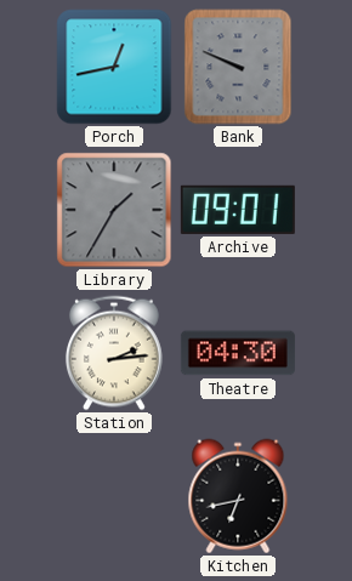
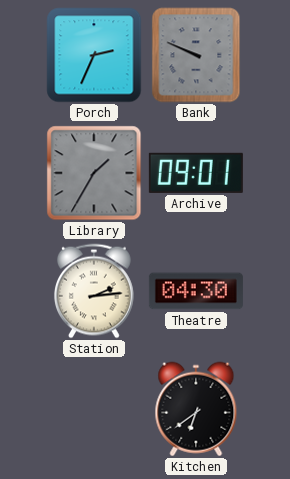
Porch: 12:43 -> 2:34
Kitchen: 6:43 -> 6:39
